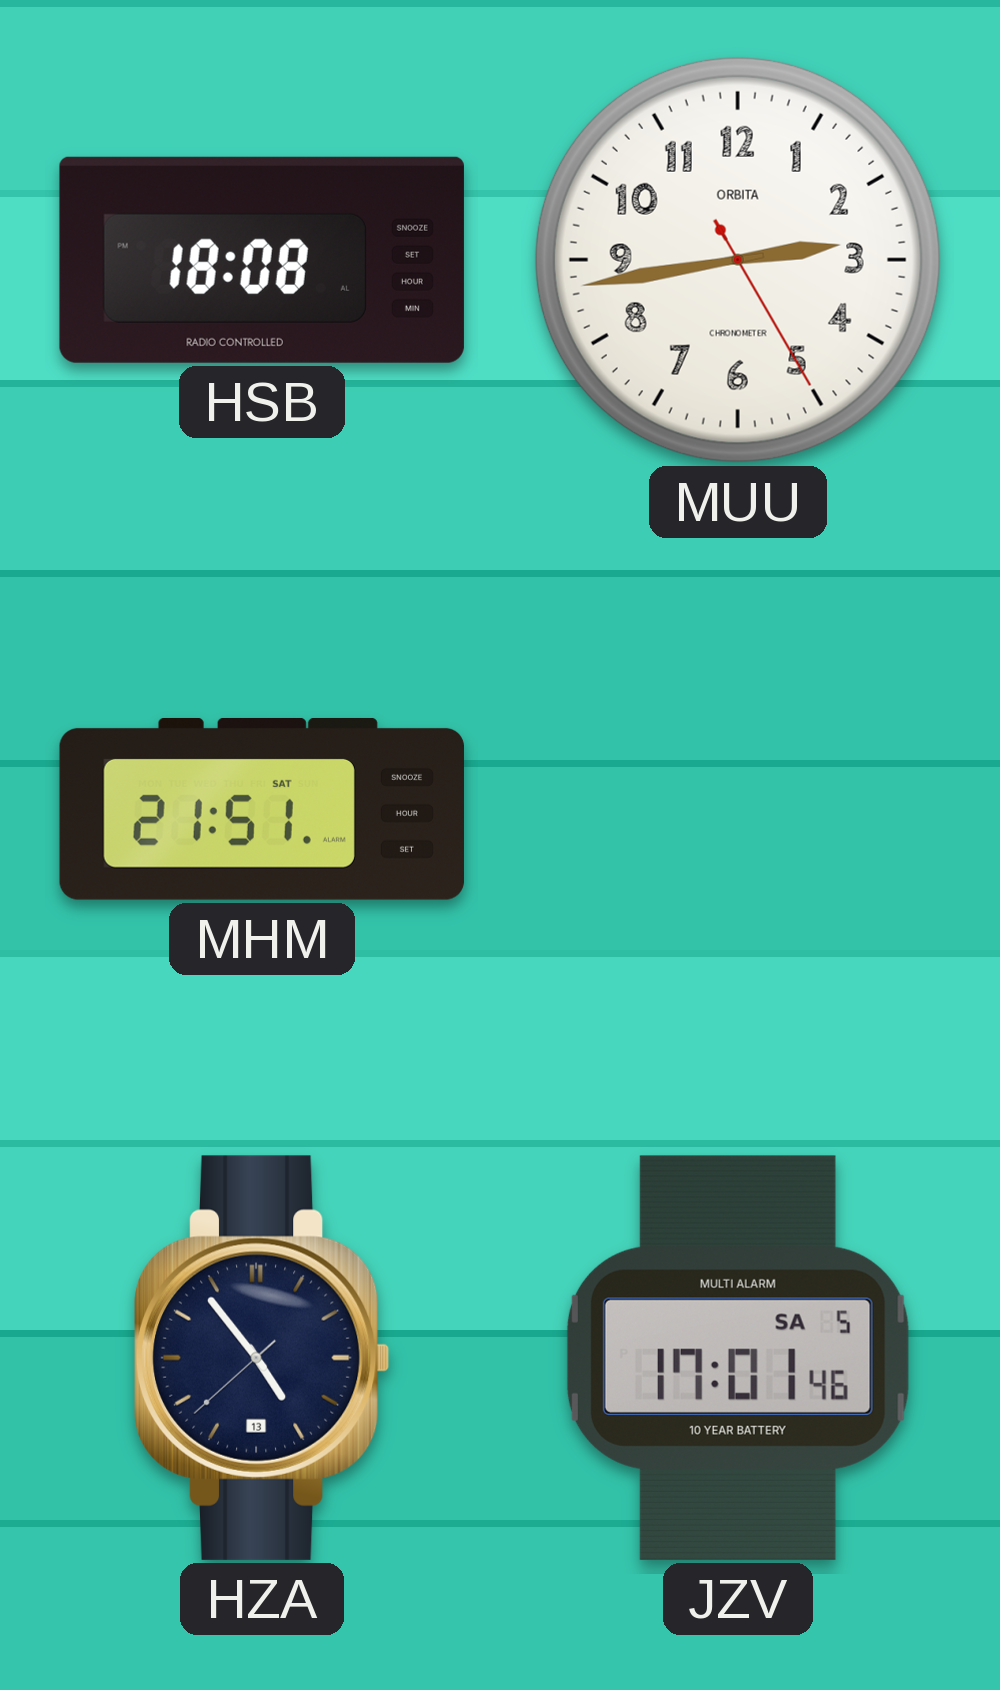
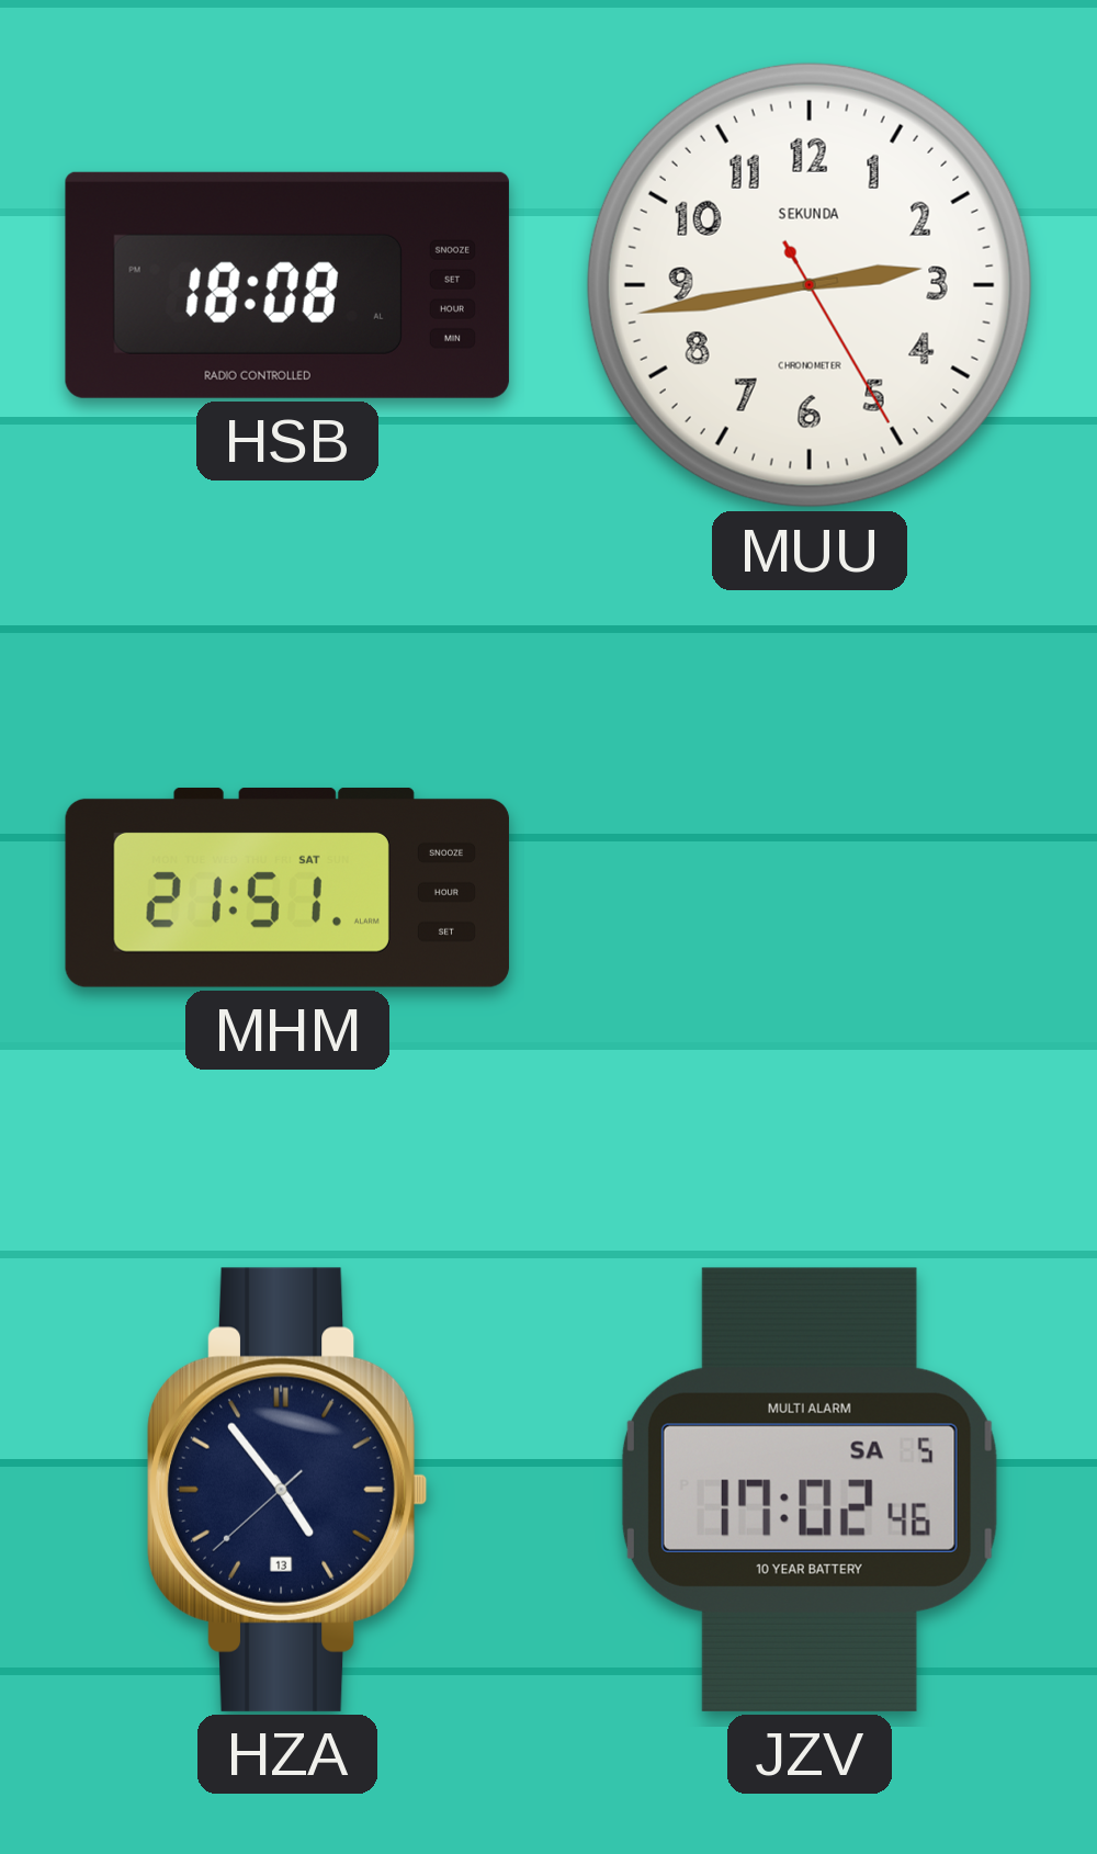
MUU brand: ORBITA -> SEKUNDA
JZV: 17:01 -> 17:02
